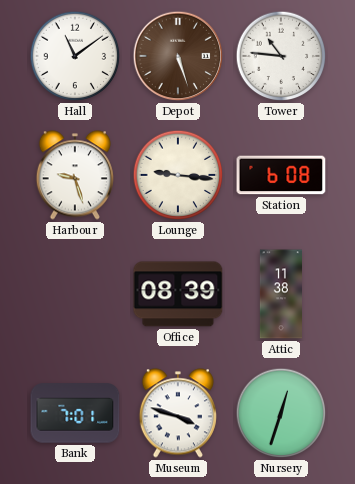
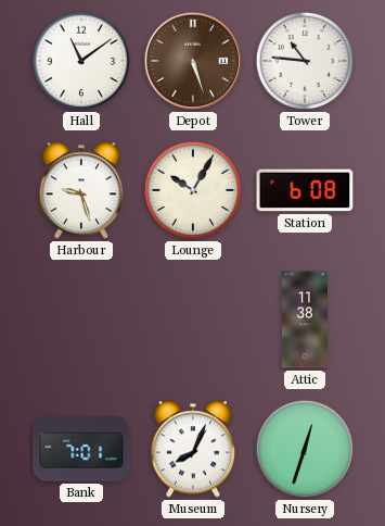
Lounge: 9:16 -> 10:05
Office: 08:39 -> none
Museum: 3:48 -> 8:04
